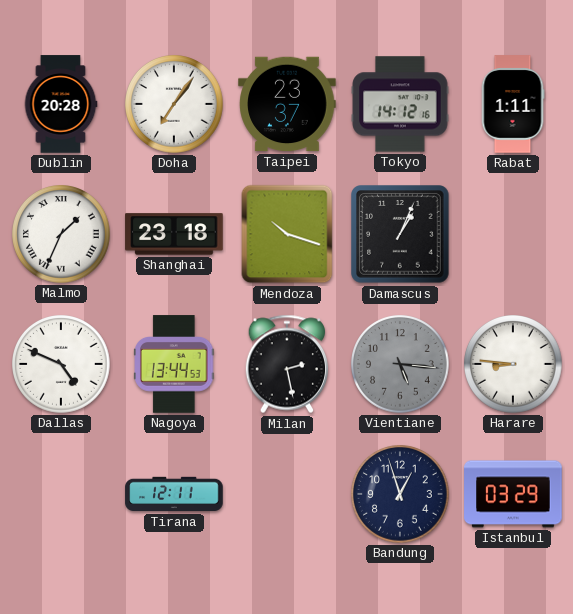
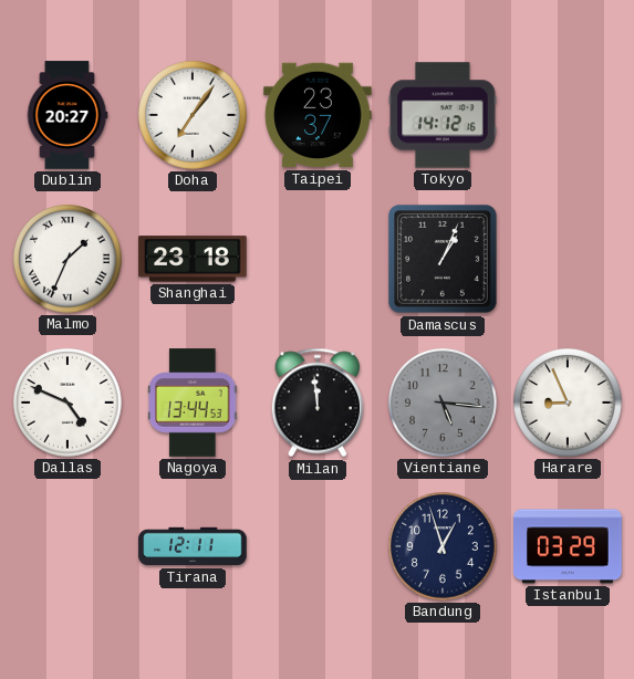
Dublin: 20:28 -> 20:27
Rabat: 1:11 -> none
Mendoza: 10:18 -> none
Milan: 2:28 -> 11:59
Harare: 8:46 -> 8:56
